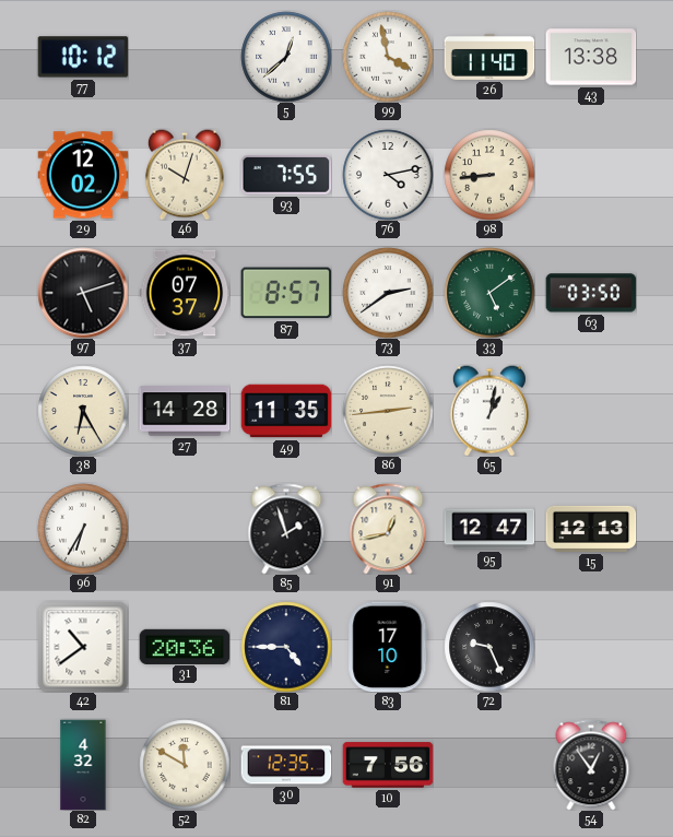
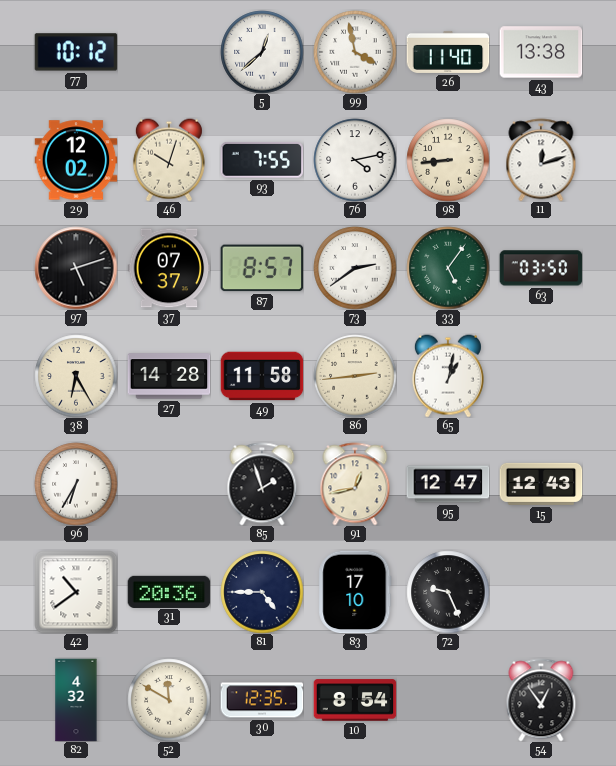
11: none -> 12:12
33: 5:09 -> 5:06
49: 11:35 -> 11:58
15: 12:13 -> 12:43
10: 7:56 -> 8:54
